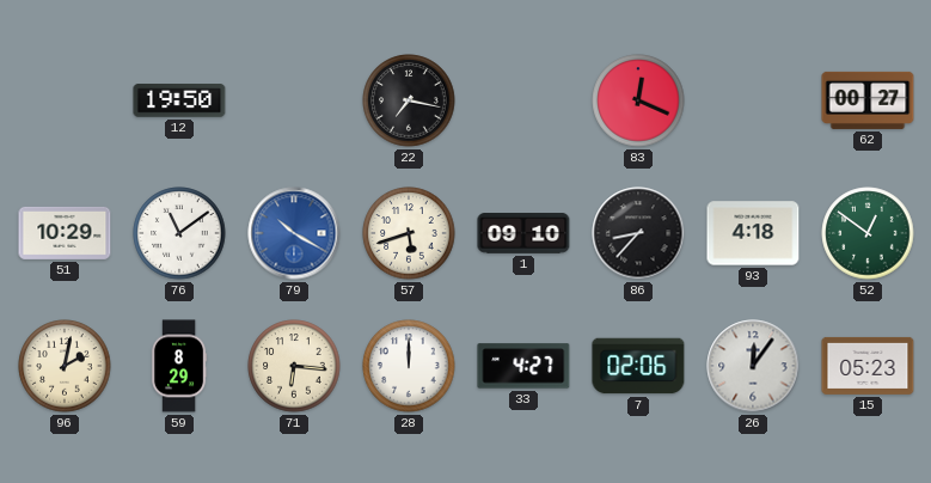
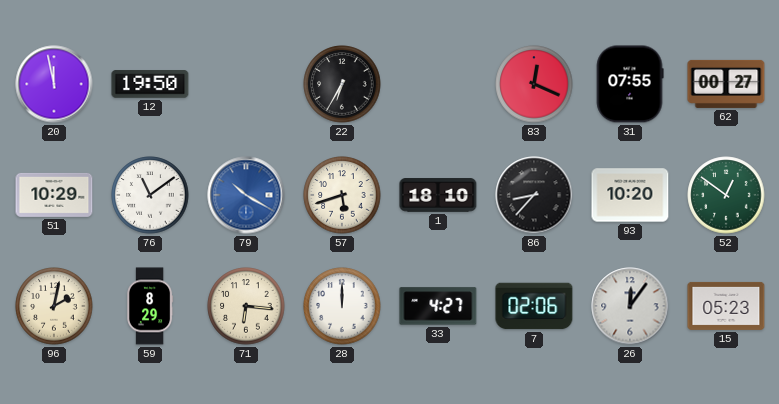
20: none -> 11:58
22: 7:17 -> 6:35
31: none -> 07:55
1: 09:10 -> 18:10
93: 4:18 -> 10:20
